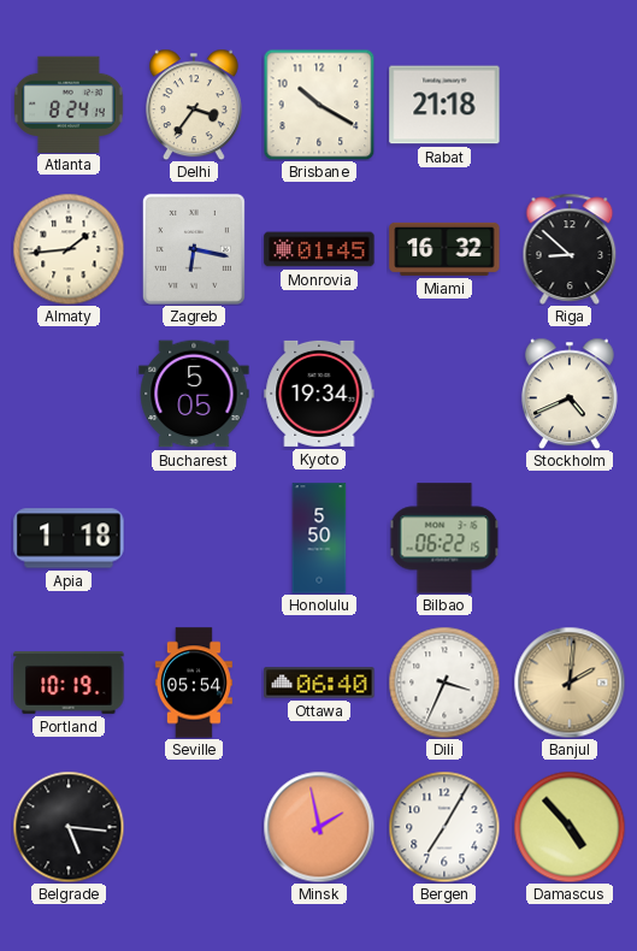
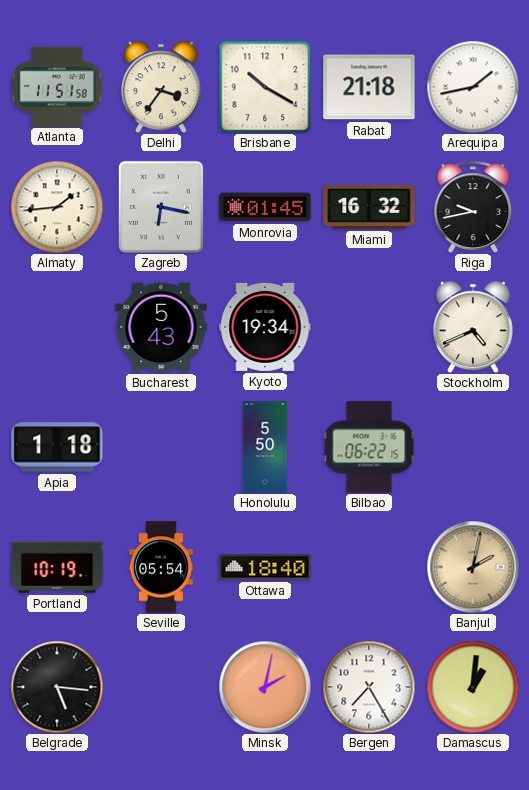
Atlanta: 8:24 -> 11:51
Arequipa: none -> 1:43
Riga: 8:52 -> 9:43
Bucharest: 5:05 -> 5:43
Ottawa: 06:40 -> 18:40
Dili: 3:34 -> none
Banjul: 2:01 -> 2:02
Minsk: 1:58 -> 2:02
Bergen: 7:05 -> 7:25
Damascus: 4:53 -> 1:01
